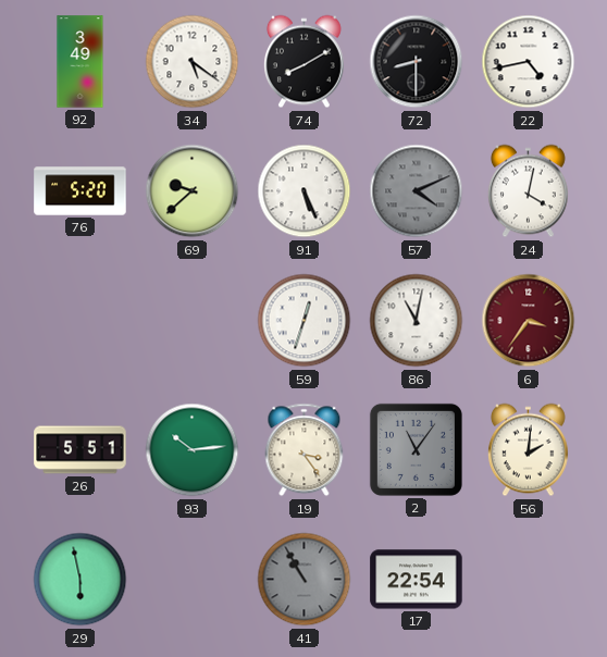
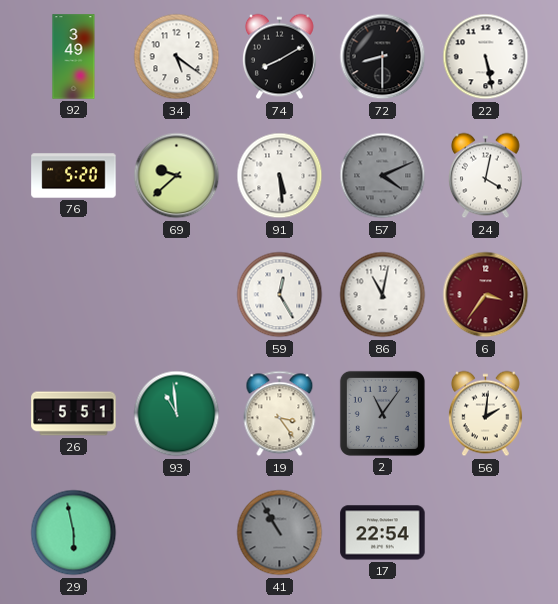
22: 4:43 -> 5:28
91: 5:26 -> 5:29
59: 12:33 -> 12:25
93: 10:14 -> 10:59
